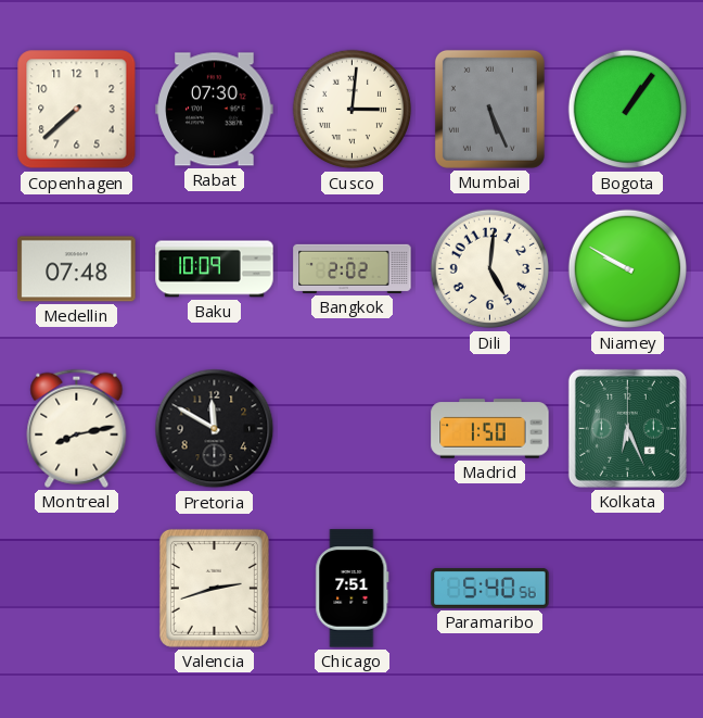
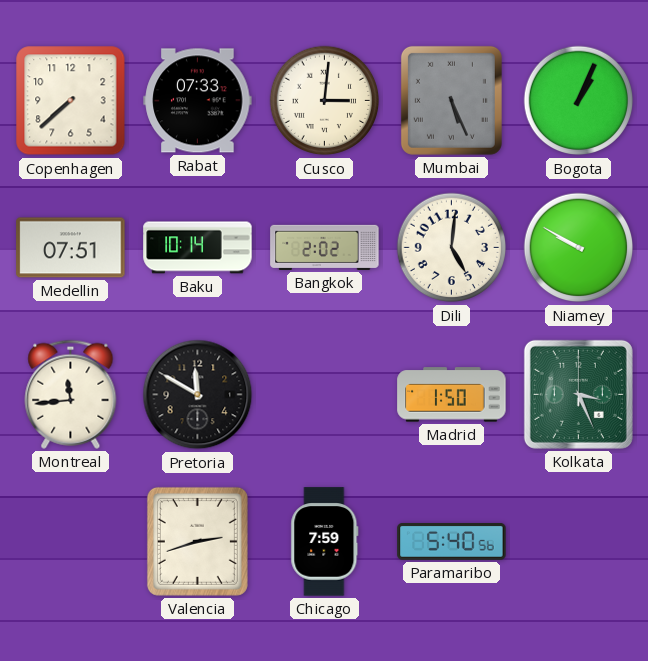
Rabat: 07:30 -> 07:33
Bogota: 1:06 -> 1:04
Medellin: 07:48 -> 07:51
Baku: 10:09 -> 10:14
Montreal: 8:13 -> 11:44
Kolkata: 6:26 -> 3:26
Chicago: 7:51 -> 7:59
